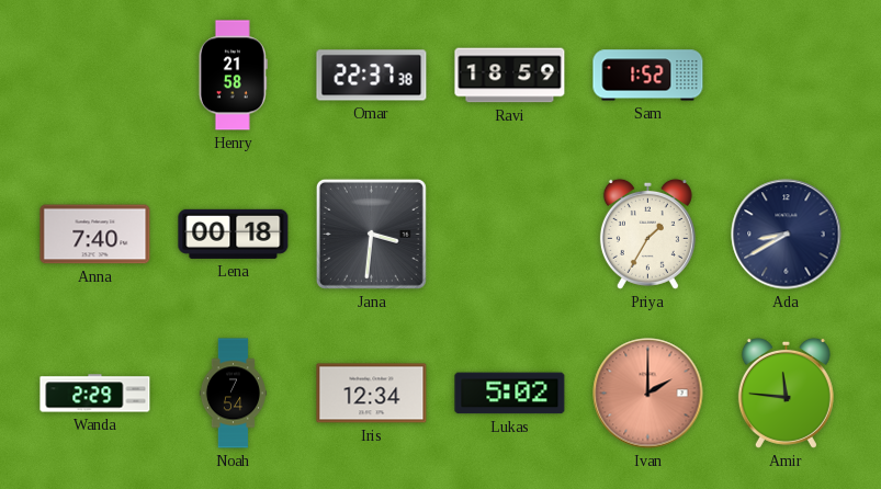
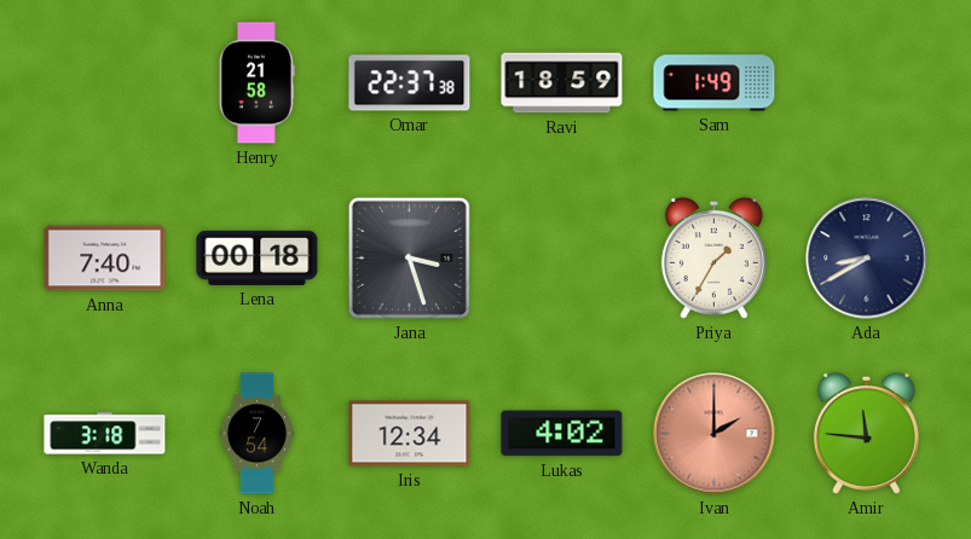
Sam: 1:52 -> 1:49
Jana: 3:31 -> 3:27
Wanda: 2:29 -> 3:18
Lukas: 5:02 -> 4:02
